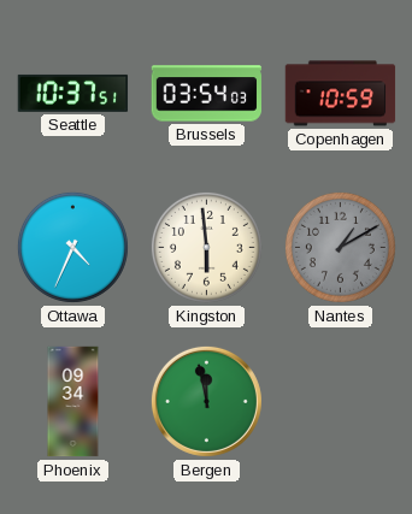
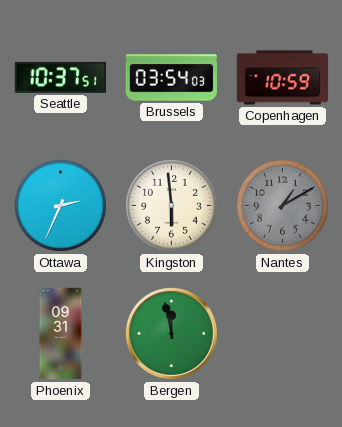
Ottawa: 4:34 -> 2:34
Phoenix: 09:34 -> 09:31
